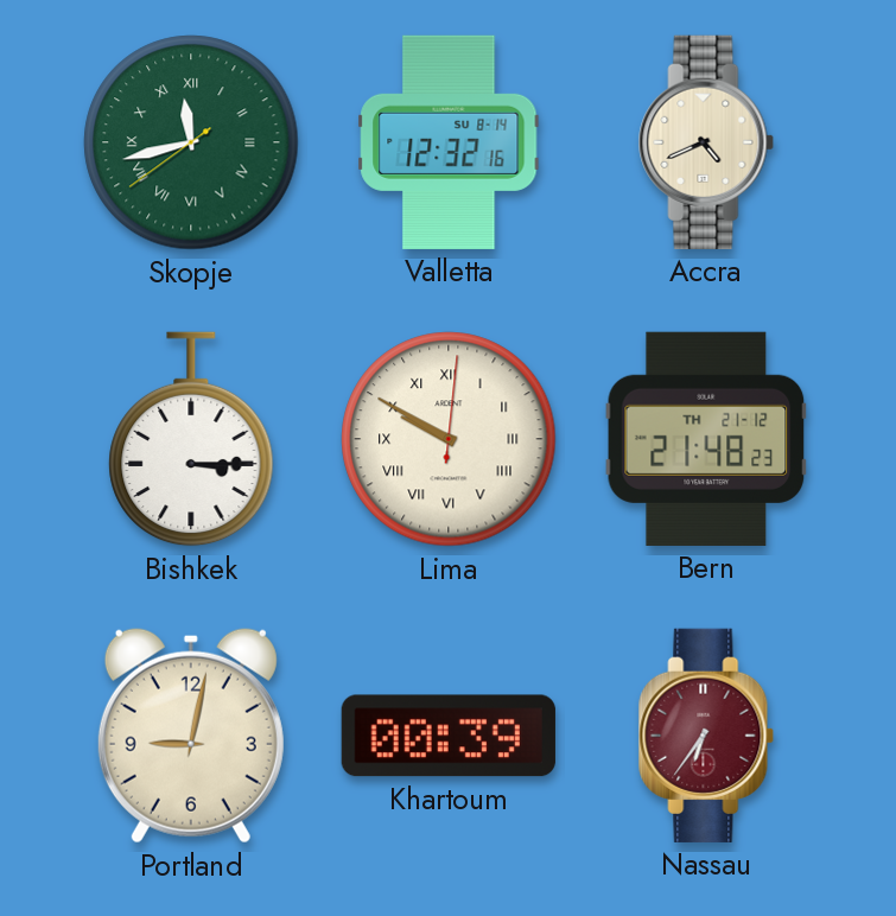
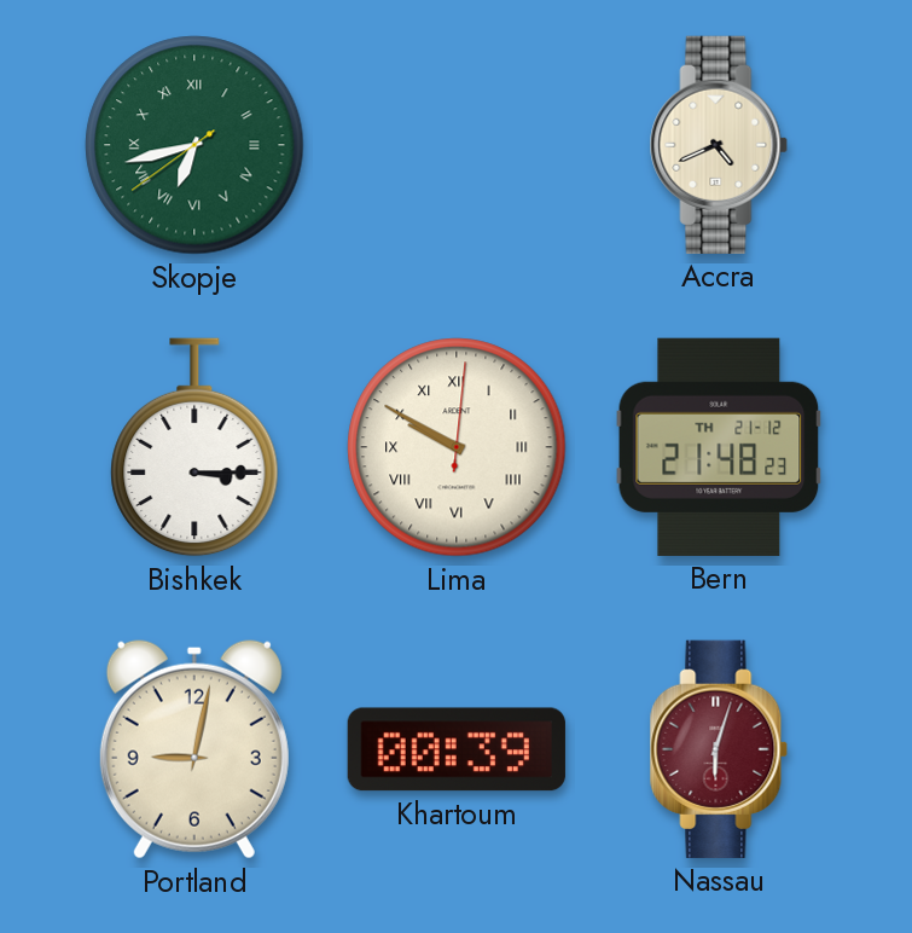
Skopje: 11:42 -> 6:42
Valletta: 12:32 -> none
Nassau: 6:36 -> 6:03
